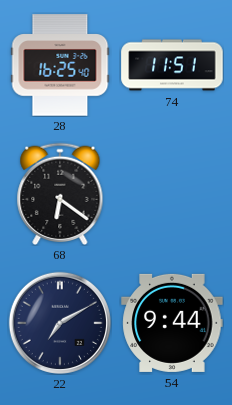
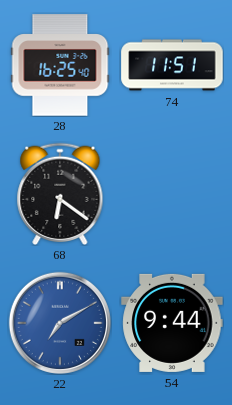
22 dial: navy -> blue
